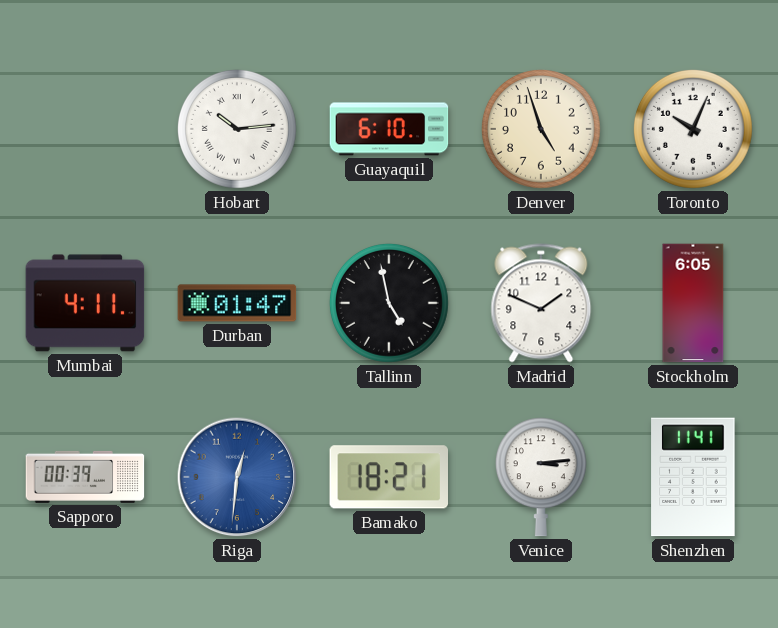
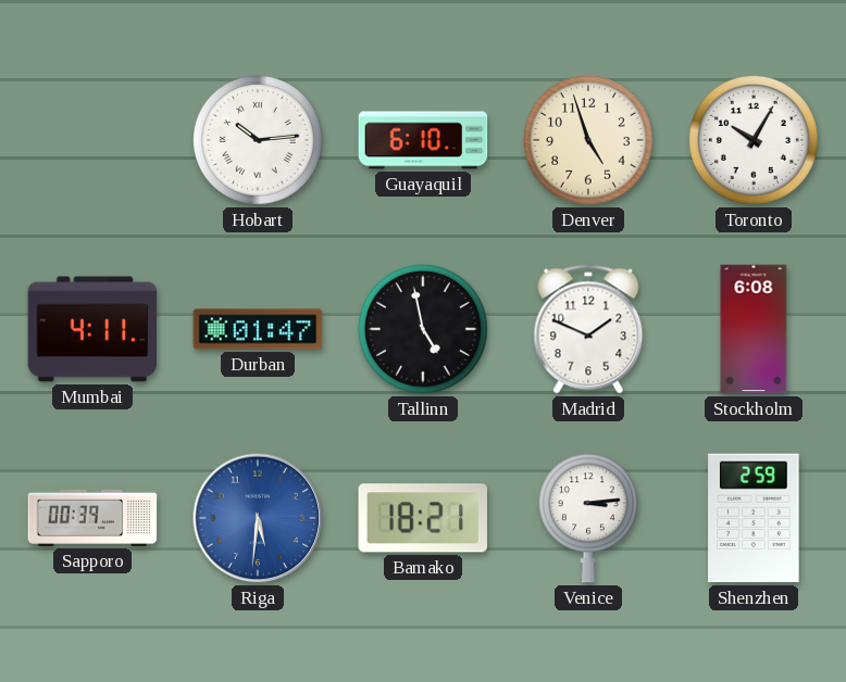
Toronto: 10:04 -> 10:05
Stockholm: 6:05 -> 6:08
Riga: 12:31 -> 5:31
Shenzhen: 11:41 -> 2:59
